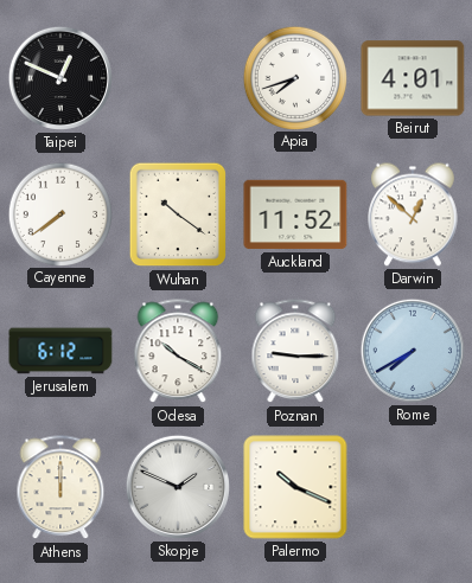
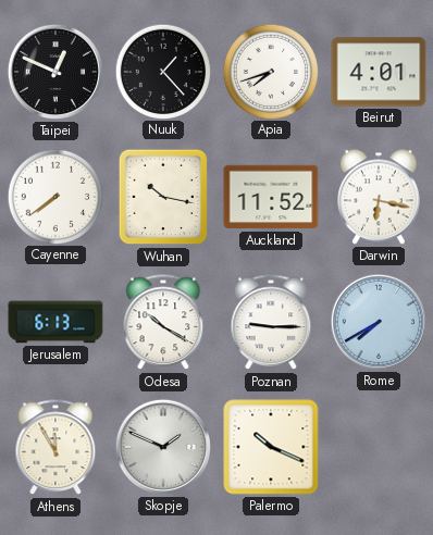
Nuuk: none -> 1:23
Wuhan: 10:21 -> 10:17
Darwin: 12:52 -> 6:17
Jerusalem: 6:12 -> 6:13
Athens: 12:00 -> 11:55
